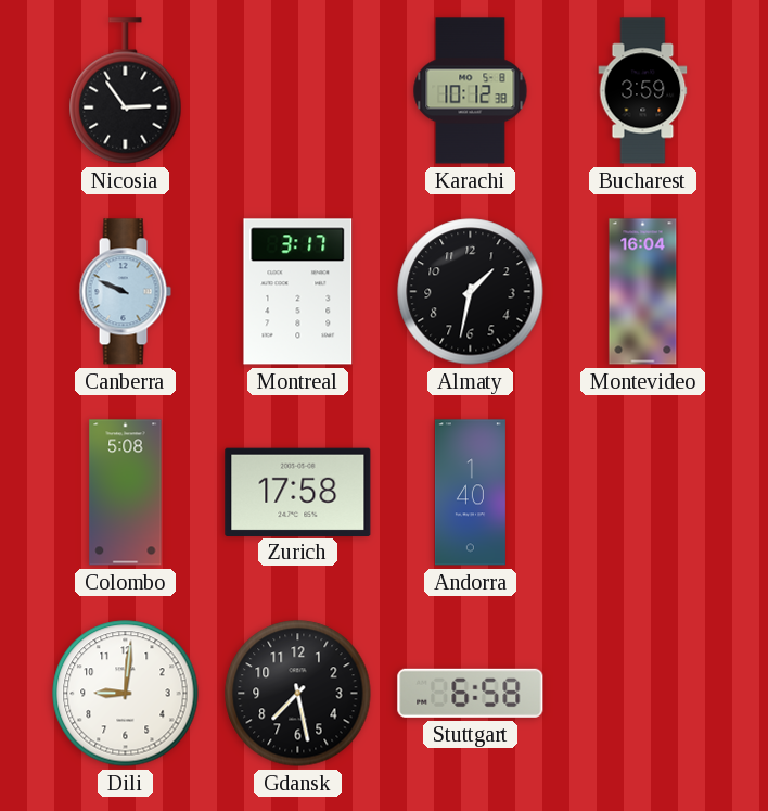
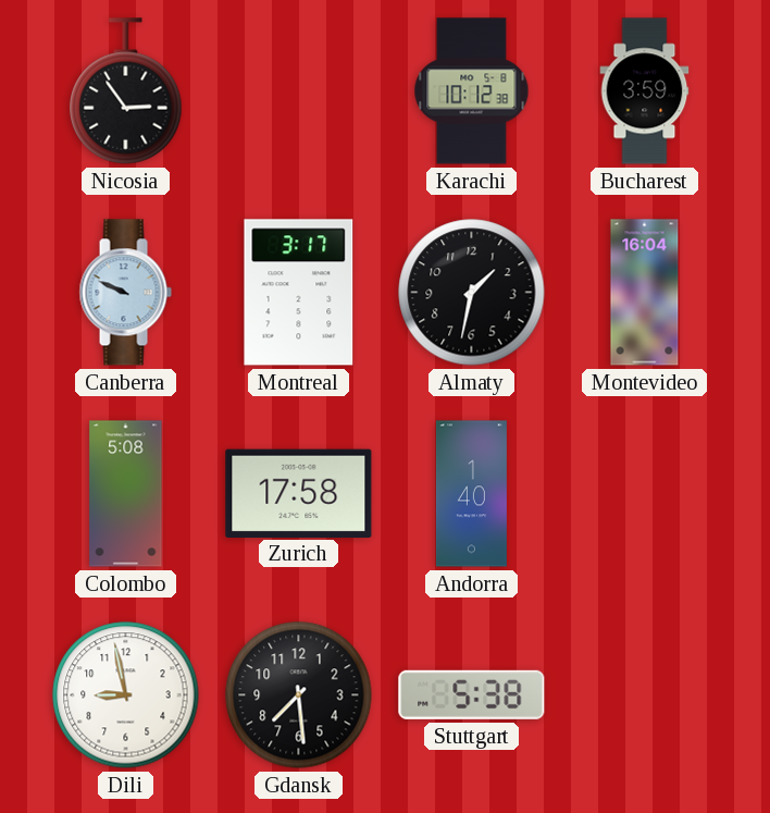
Dili: 9:01 -> 8:58
Gdansk: 7:28 -> 7:29
Stuttgart: 6:58 -> 5:38
